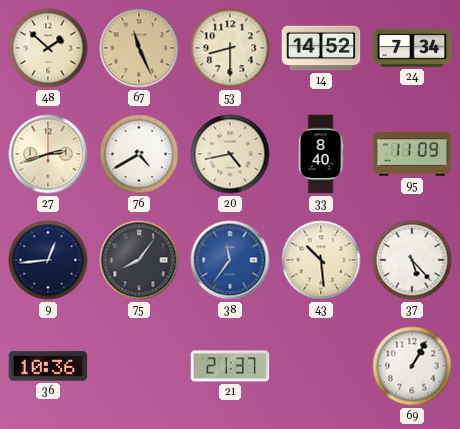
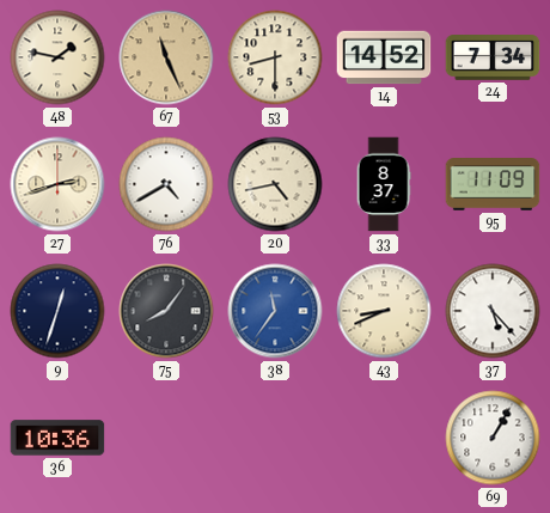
48: 1:52 -> 1:47
33: 8:40 -> 8:37
9: 12:44 -> 12:33
43: 10:29 -> 8:41
21: 21:37 -> none
